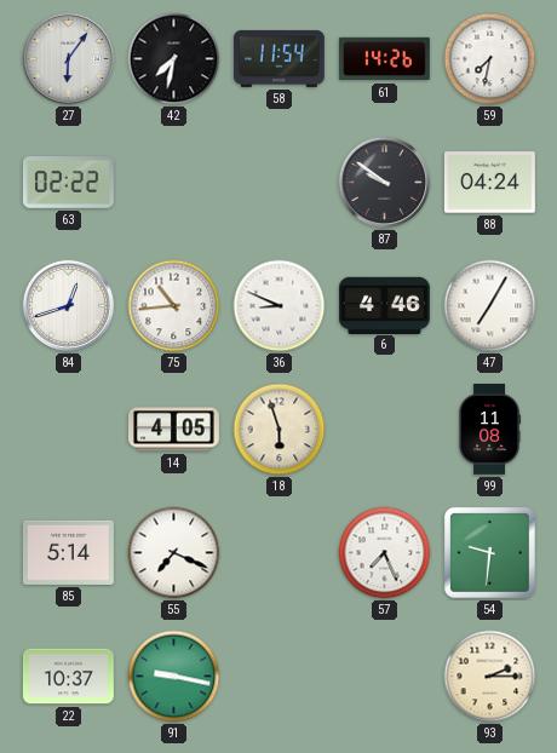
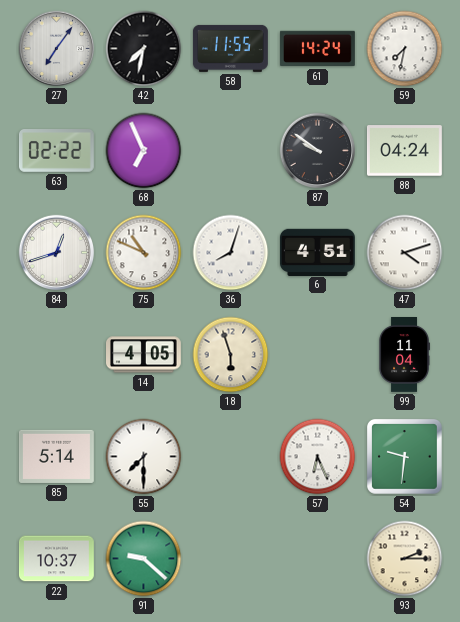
27: 6:06 -> 7:06
58: 11:54 -> 11:55
61: 14:26 -> 14:24
68: none -> 6:56
75: 10:44 -> 10:49
36: 8:49 -> 8:03
6: 4:46 -> 4:51
47: 7:05 -> 4:12
99: 11:08 -> 11:04
55: 7:19 -> 7:30
57: 7:26 -> 6:26
91: 9:17 -> 9:22
